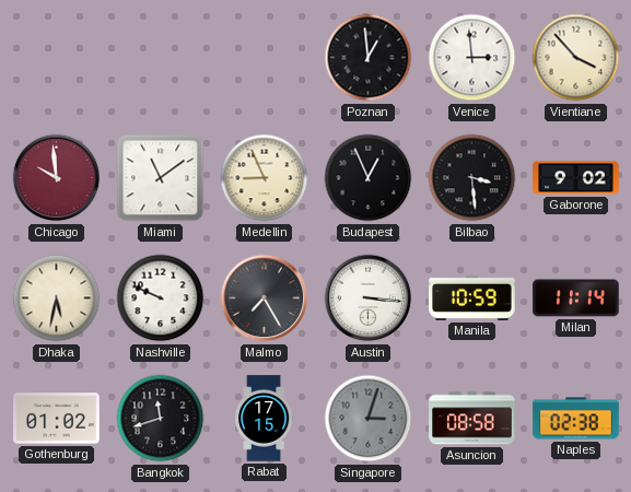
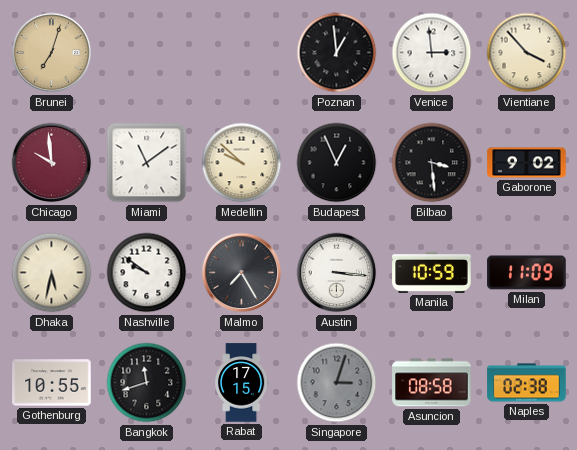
Brunei: none -> 7:03
Medellin: 8:56 -> 9:52
Nashville: 9:49 -> 9:51
Milan: 11:14 -> 11:09
Gothenburg: 01:02 -> 10:55
